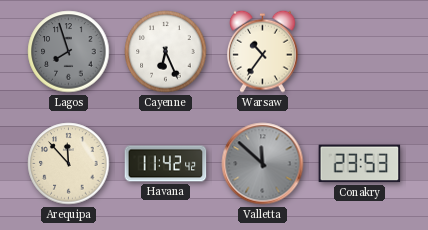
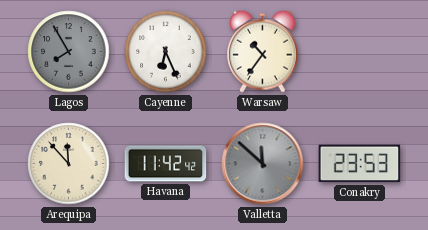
Lagos: 7:57 -> 7:55
